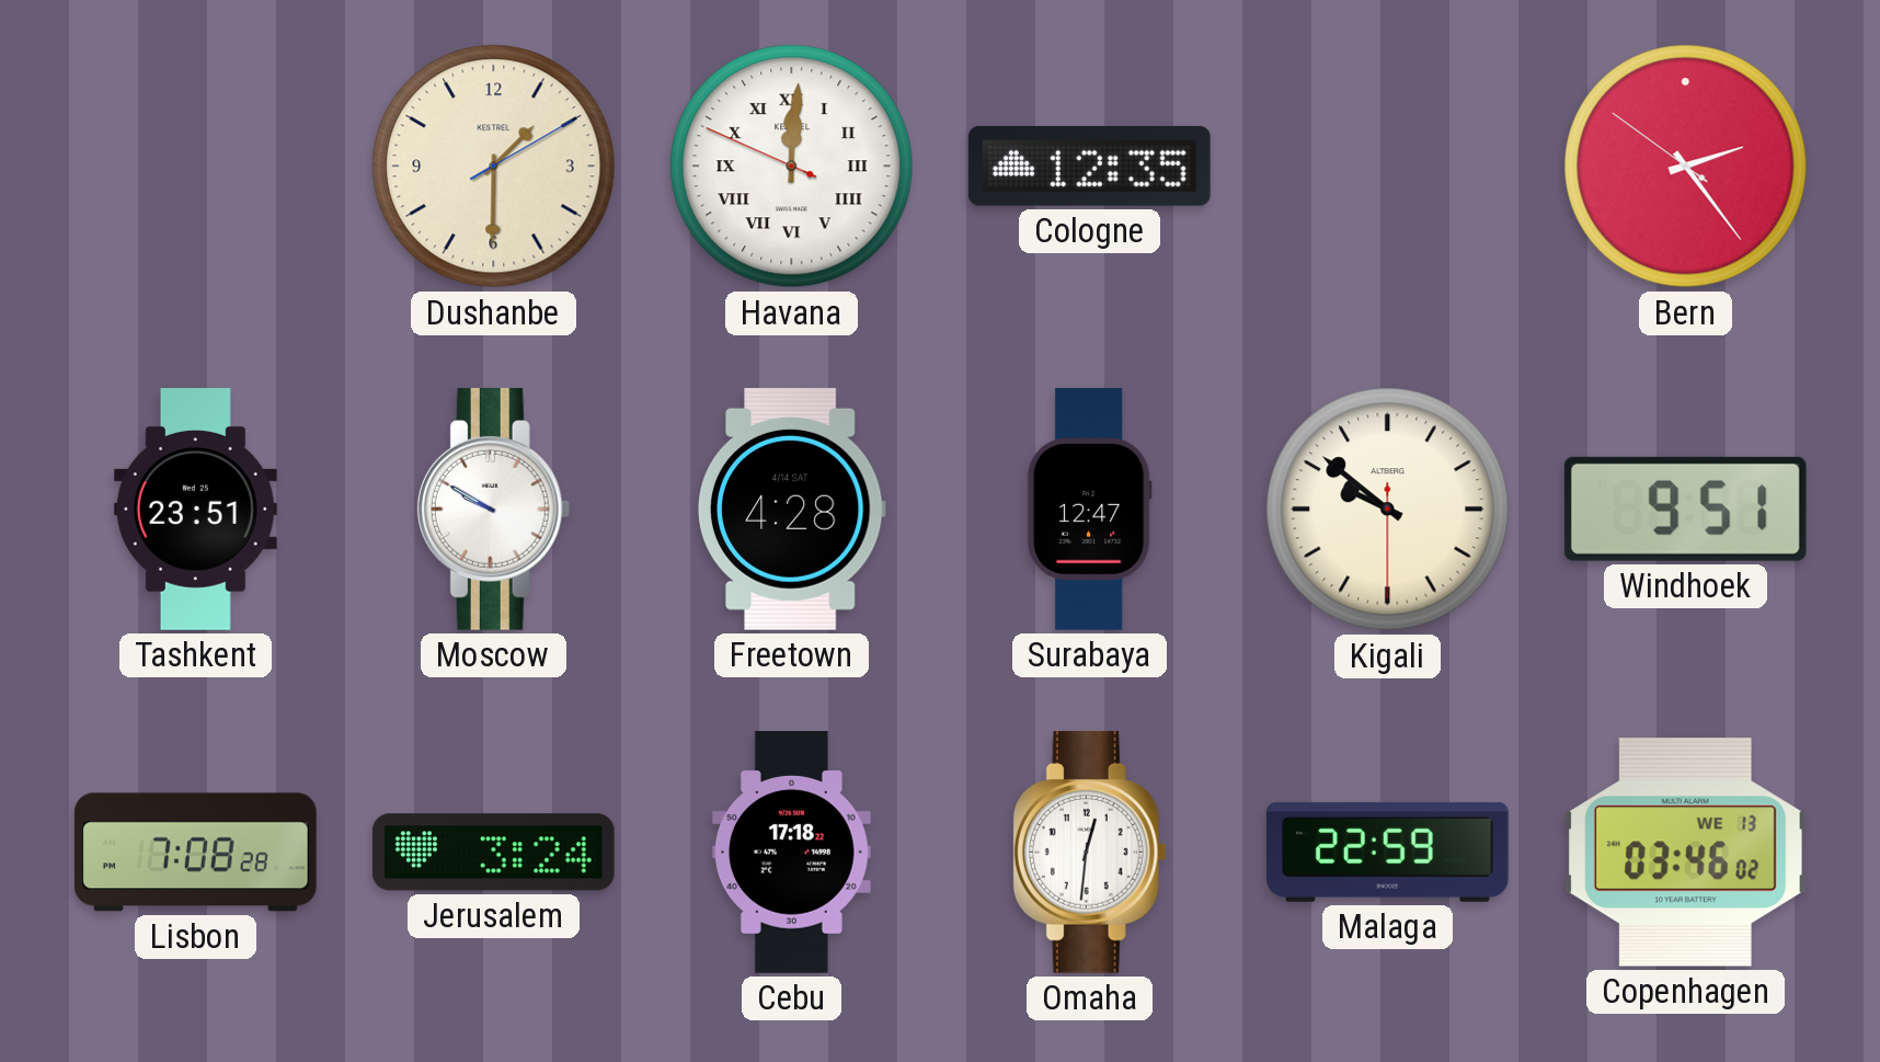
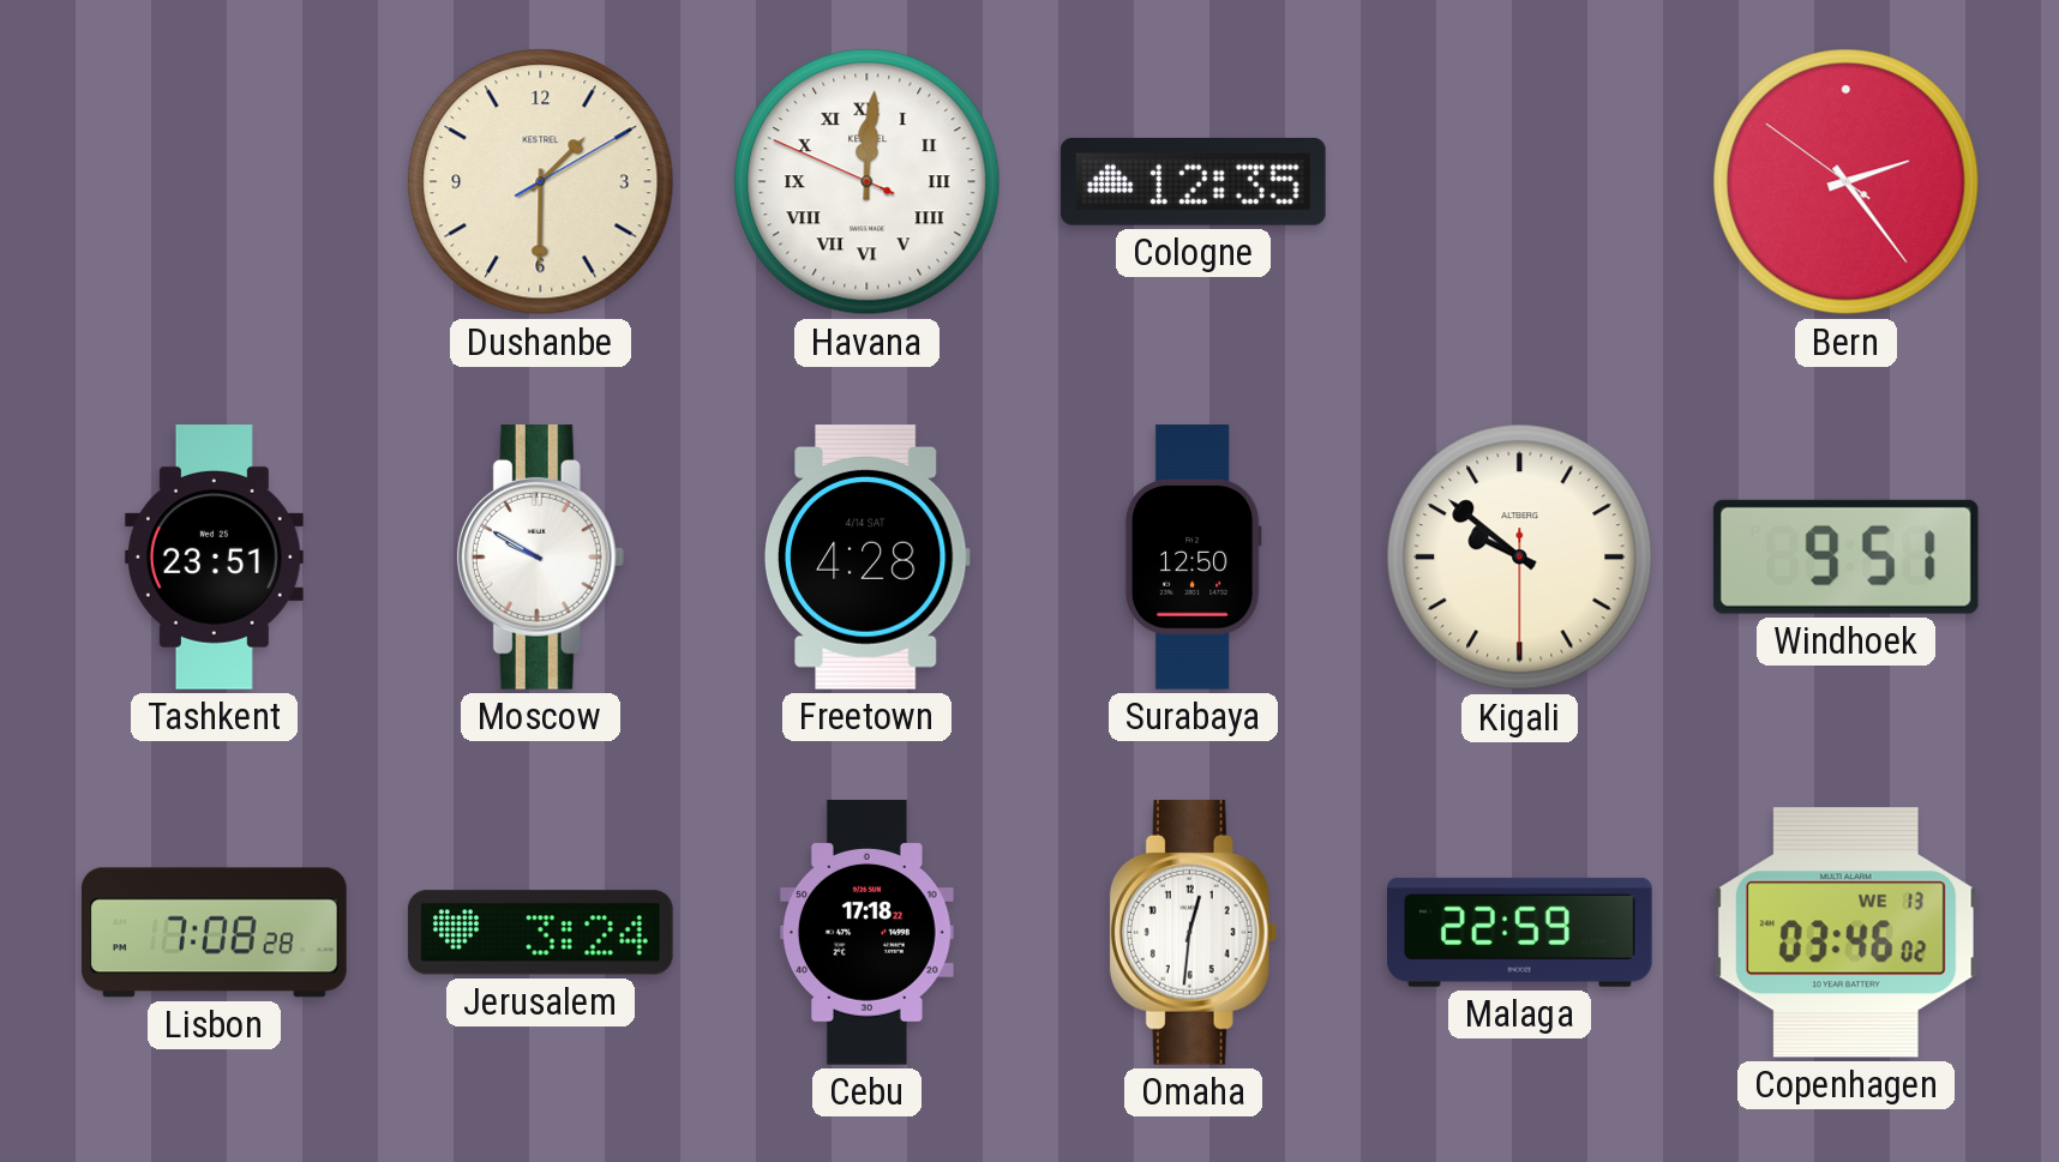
Surabaya: 12:47 -> 12:50
